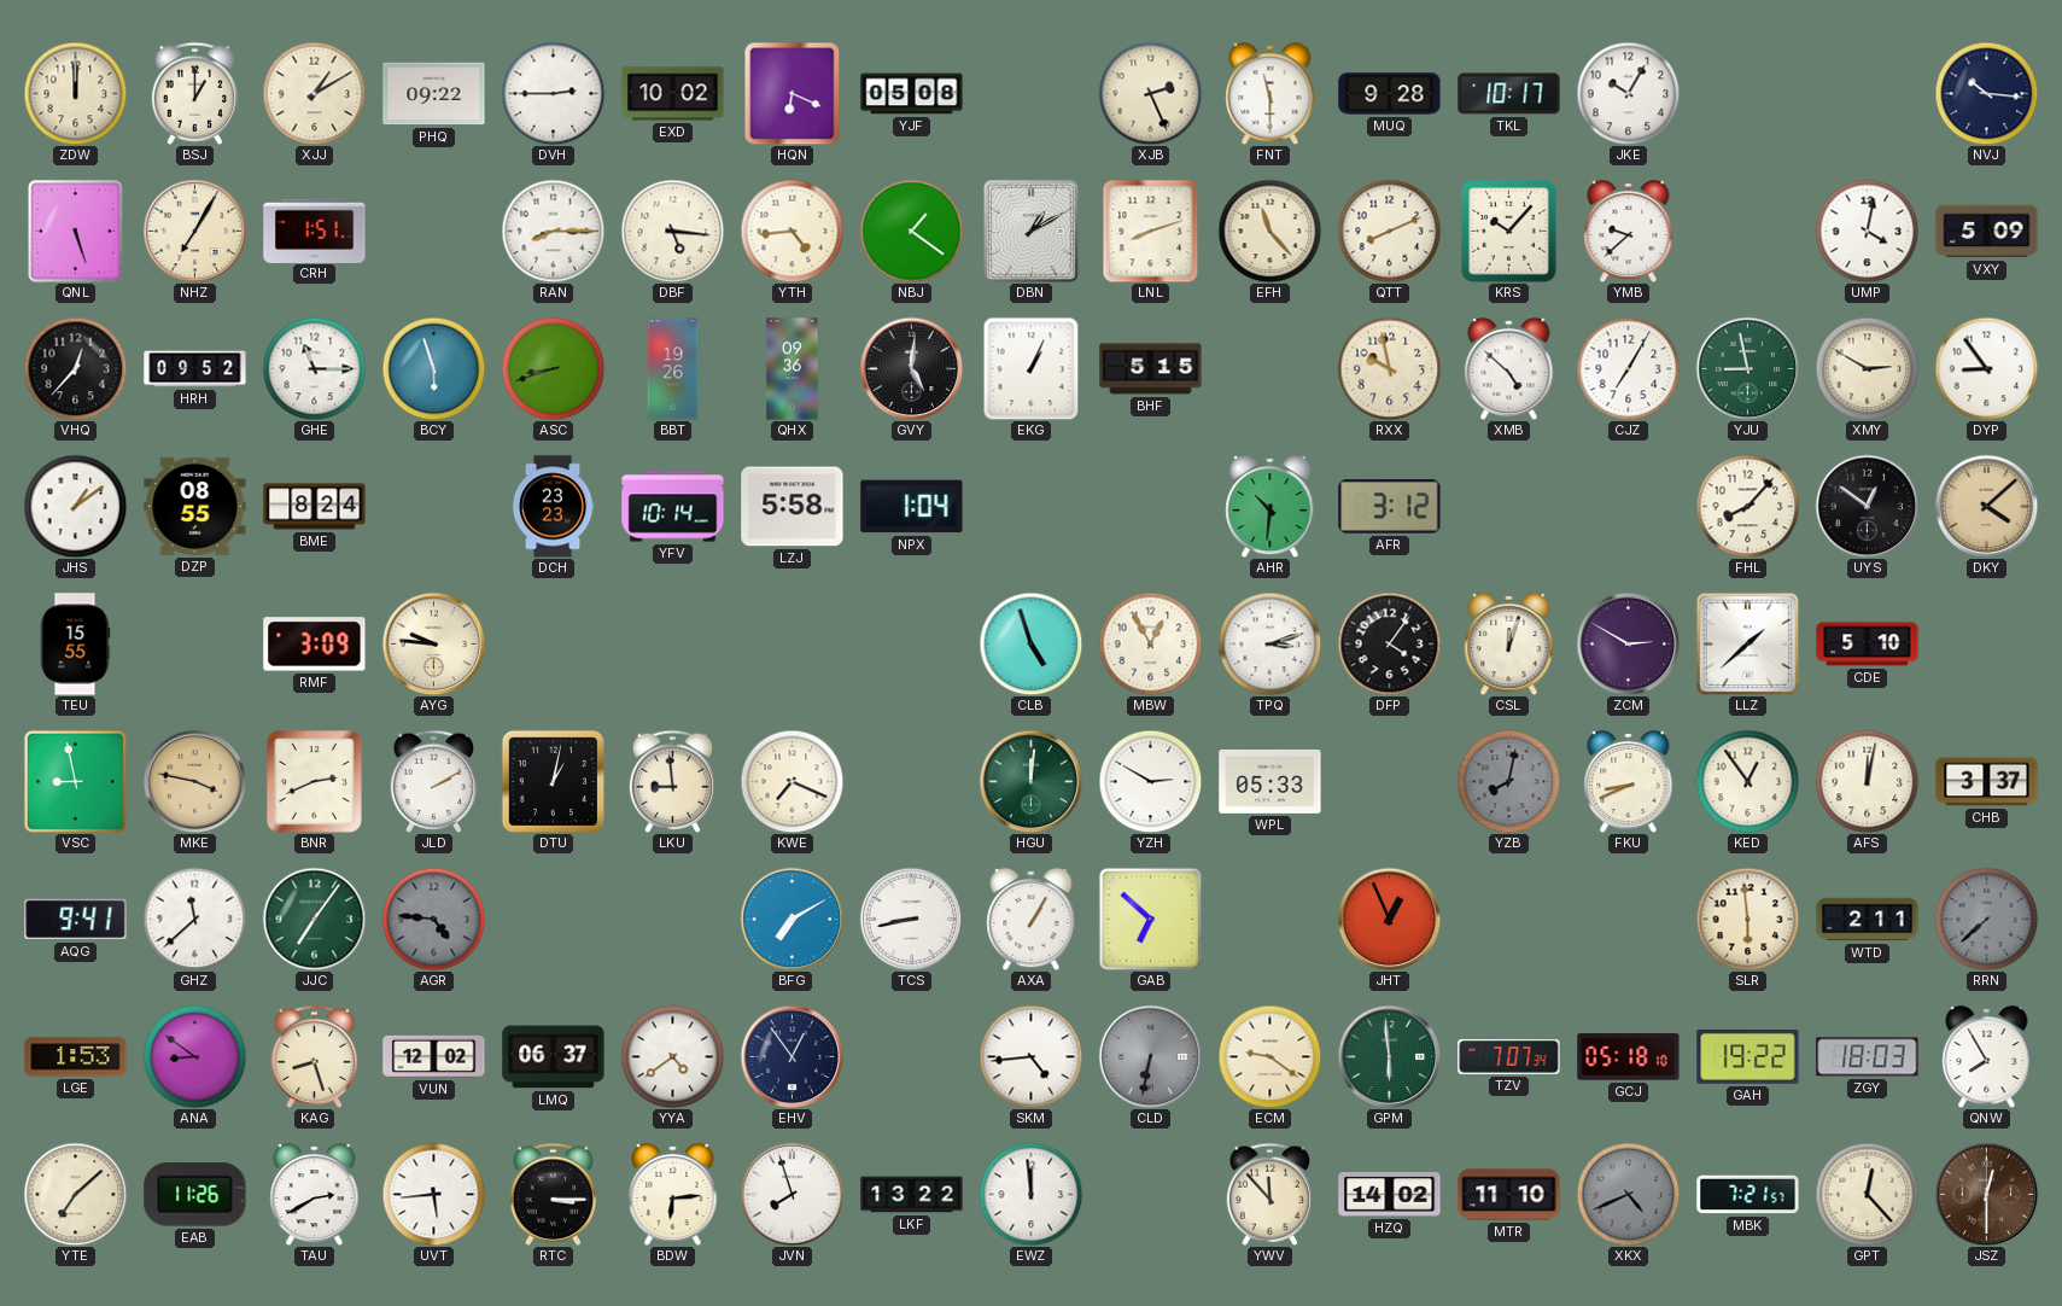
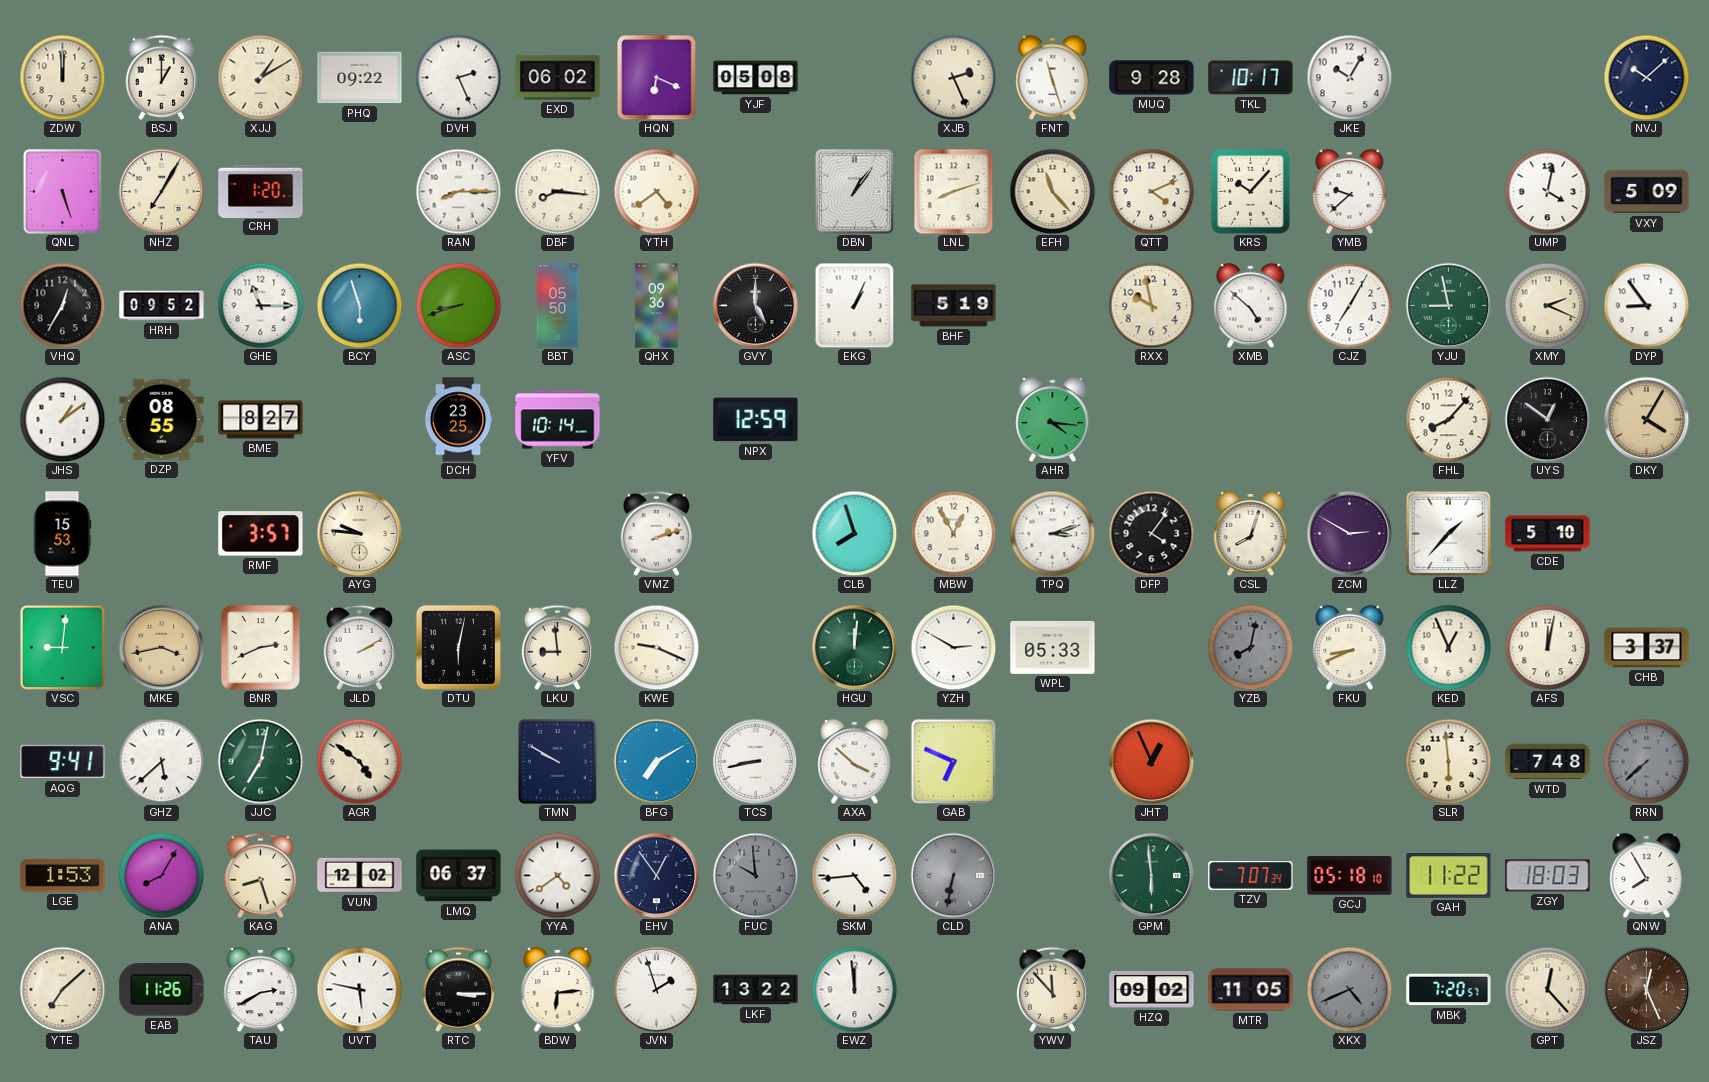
DVH: 2:45 -> 2:26
EXD: 10:02 -> 06:02
FNT: 11:30 -> 11:27
NVJ: 10:16 -> 10:08
CRH: 1:51 -> 1:20
DBF: 5:16 -> 8:16
YTH: 4:44 -> 4:39
NBJ: 1:21 -> none
DBN: 1:10 -> 1:06
QTT: 8:11 -> 4:11
VHQ: 12:37 -> 12:35
BBT: 19:26 -> 05:50
GVY: 5:01 -> 5:00
BHF: 5:15 -> 5:19
XMY: 2:50 -> 2:19
BME: 8:24 -> 8:27
DCH: 23:23 -> 23:25
LZJ: 5:58 -> none
NPX: 1:04 -> 12:59
AHR: 10:31 -> 4:16
AFR: 3:12 -> none
DKY: 4:08 -> 4:05
TEU: 15:55 -> 15:53
RMF: 3:09 -> 3:57
VMZ: none -> 2:12
CLB: 4:57 -> 7:57
CSL: 12:03 -> 8:03
LLZ: 1:38 -> 1:37
VSC: 8:58 -> 9:01
MKE: 3:47 -> 3:43
DTU: 1:02 -> 6:02
KWE: 7:19 -> 9:19
KED: 12:54 -> 12:56
GHZ: 11:38 -> 5:38
JJC: 7:06 -> 7:02
AGR: 4:46 -> 4:51
AGR dial: grey -> cream
TMN: none -> 9:50
AXA: 1:05 -> 3:52
GAB: 6:52 -> 6:49
WTD: 2:11 -> 7:48
ANA: 8:51 -> 8:05
FUC: none -> 9:59
ECM: 9:21 -> none
GAH: 19:22 -> 11:22
UVT: 5:44 -> 5:47
JVN: 7:57 -> 1:57
HZQ: 14:02 -> 09:02
MTR: 11:10 -> 11:05
MBK: 7:21 -> 7:20
JSZ: 12:30 -> 12:26
